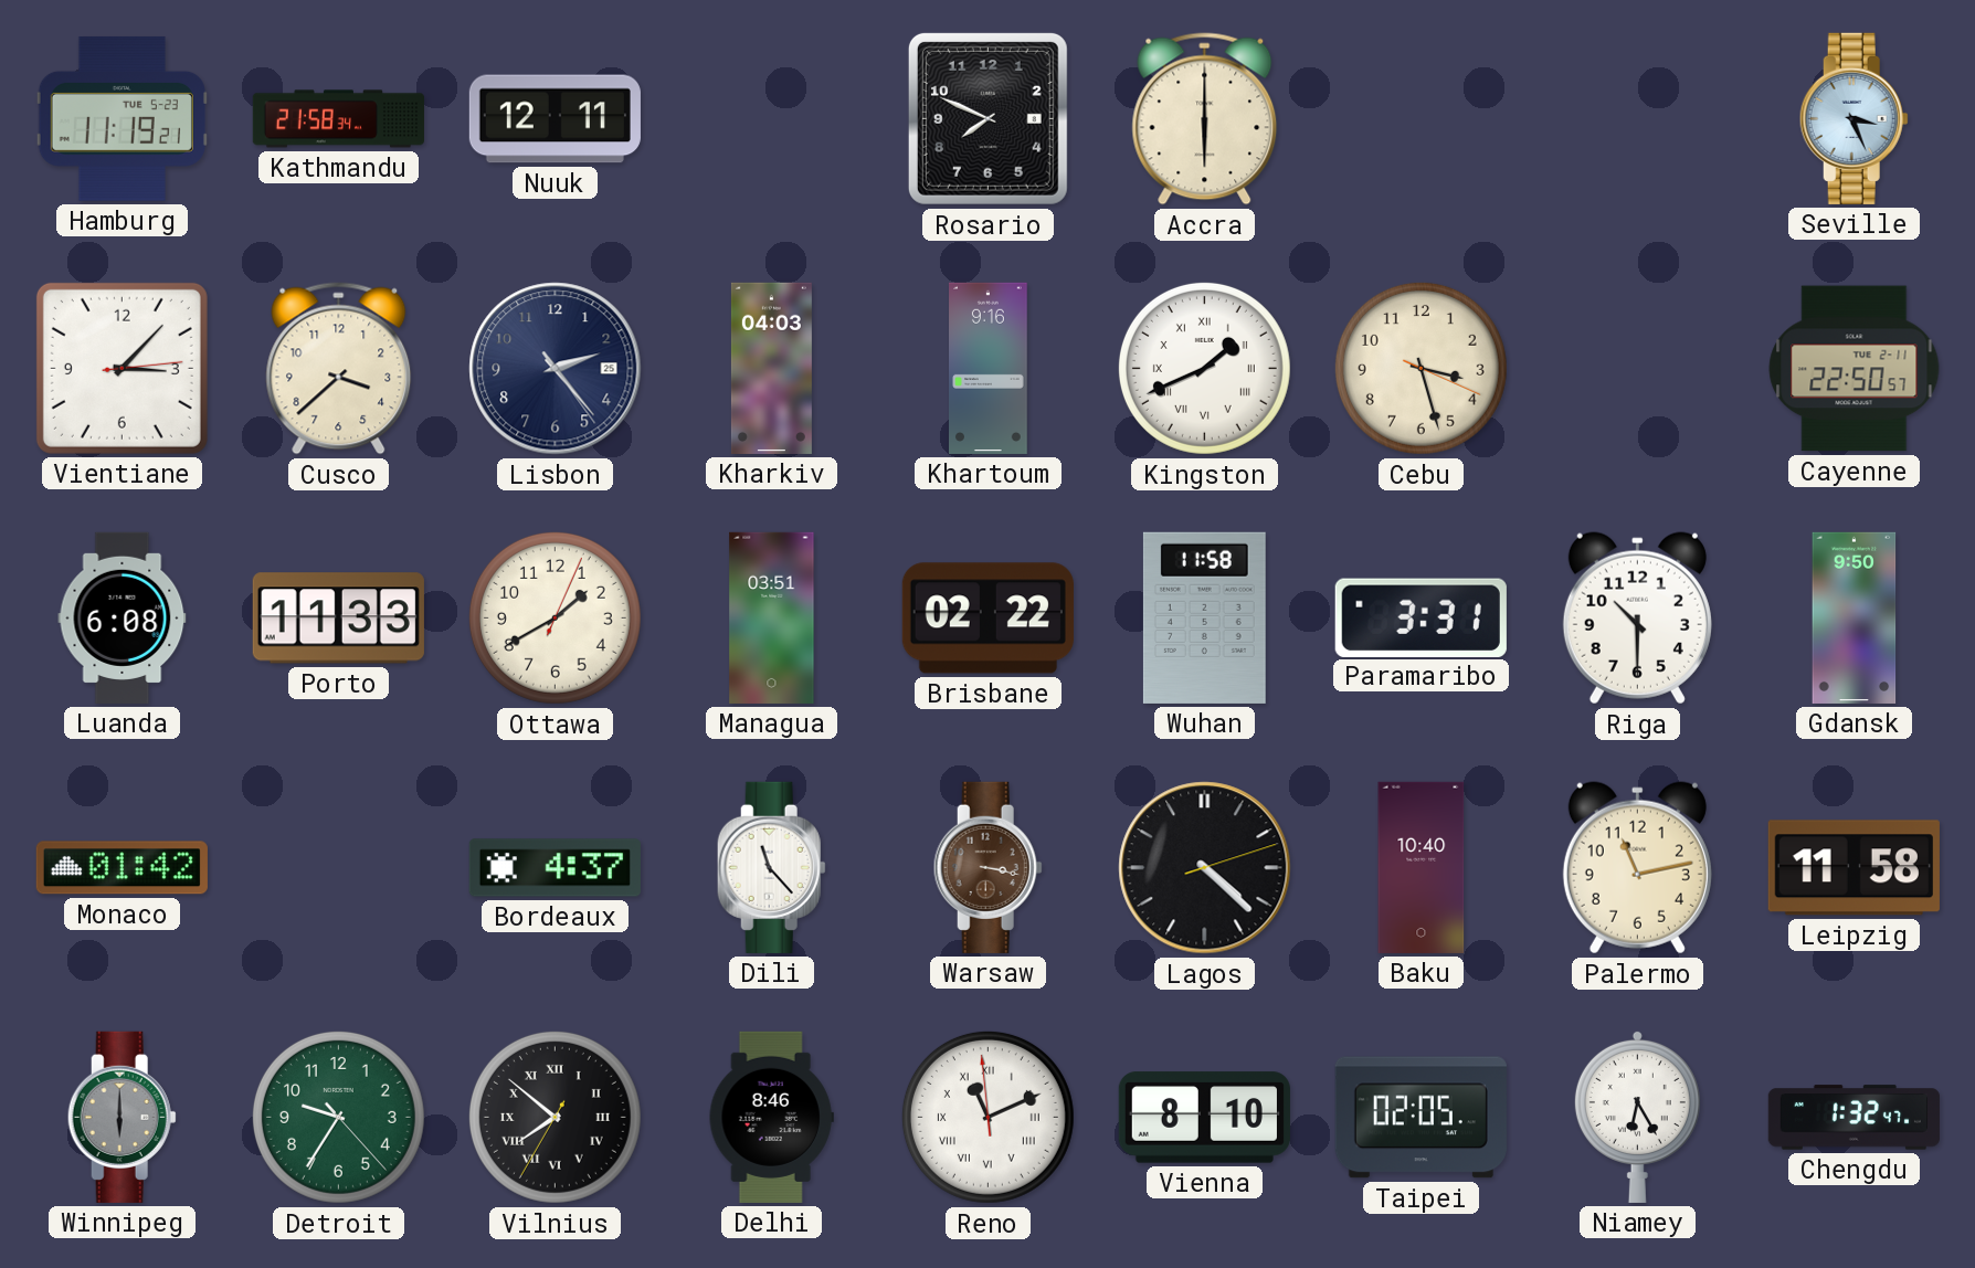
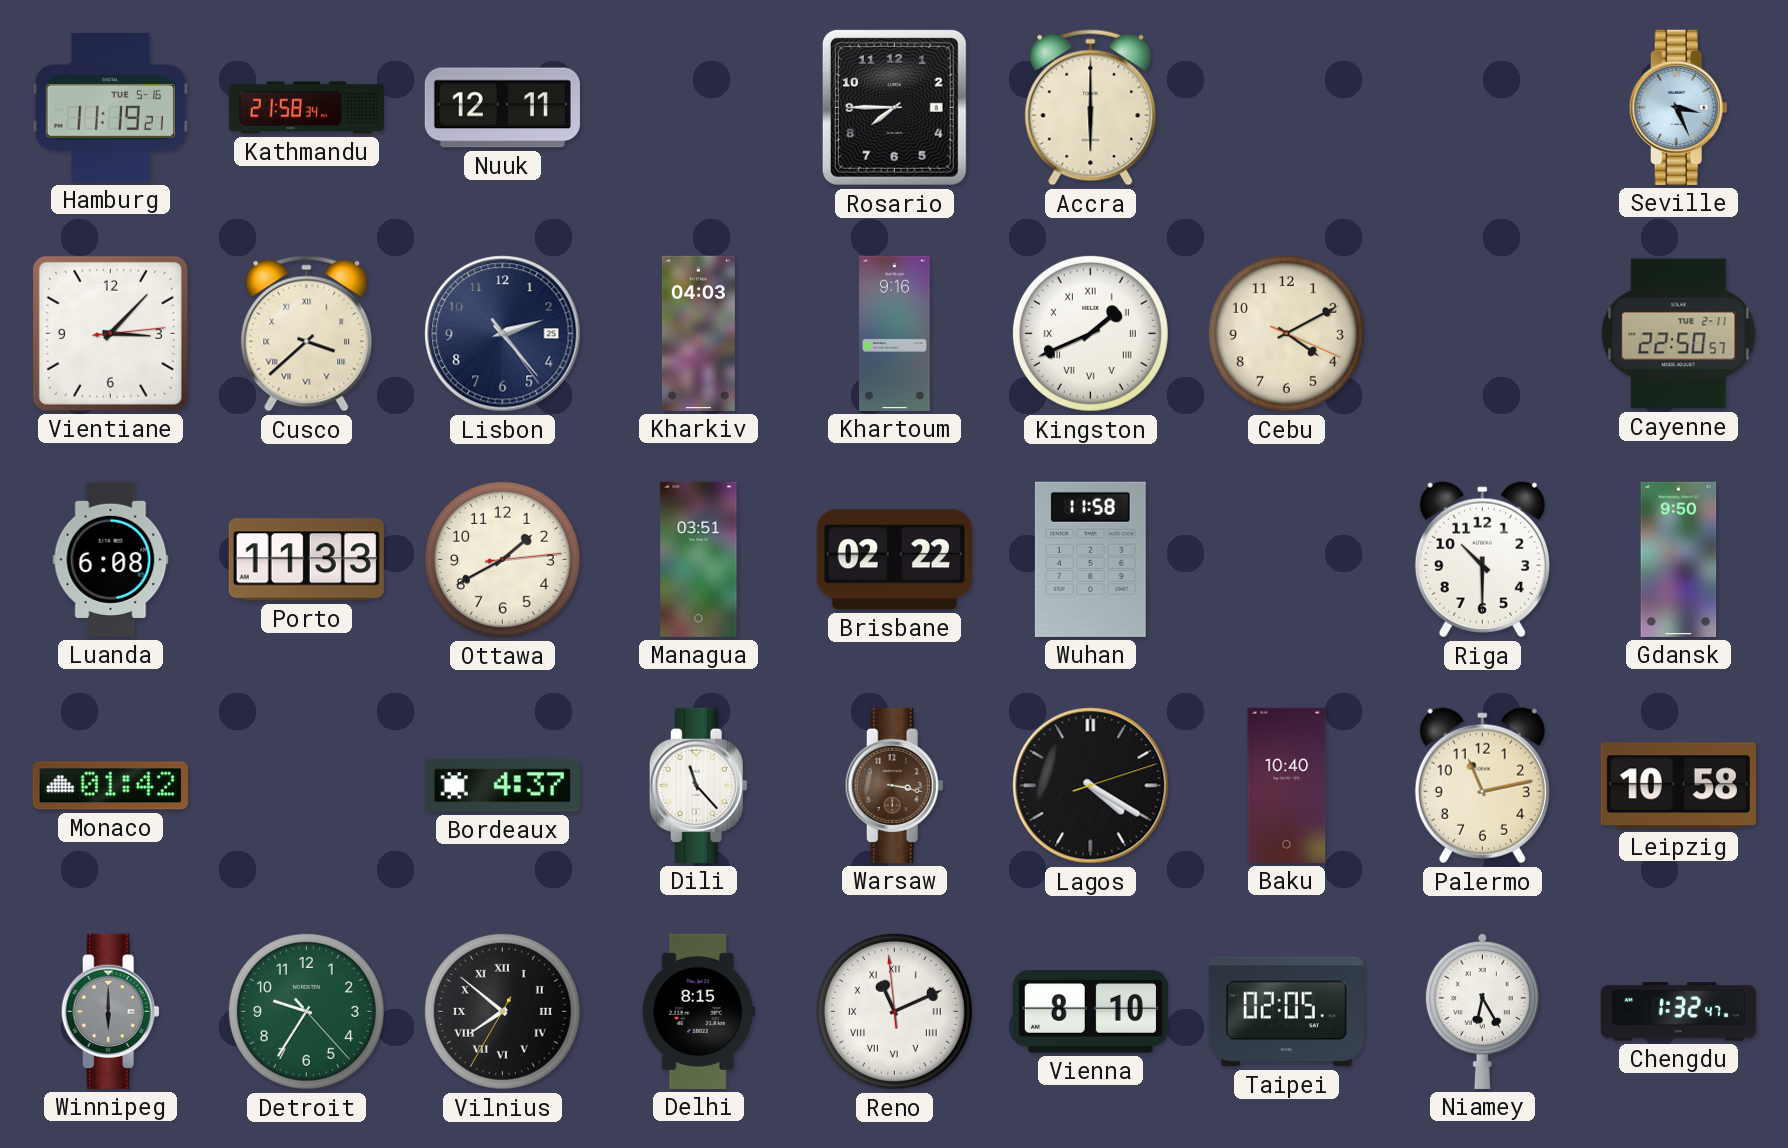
Hamburg date: TUE 5-23 -> TUE 5-16
Rosario: 7:49 -> 7:45
Cusco numerals: Arabic -> Roman
Cebu: 3:27 -> 4:10
Ottawa: 1:40:04 -> 1:40:14
Paramaribo: 3:31 -> none
Lagos: 4:22 -> 4:20
Leipzig: 11:58 -> 10:58
Delhi: 8:46 -> 8:15
